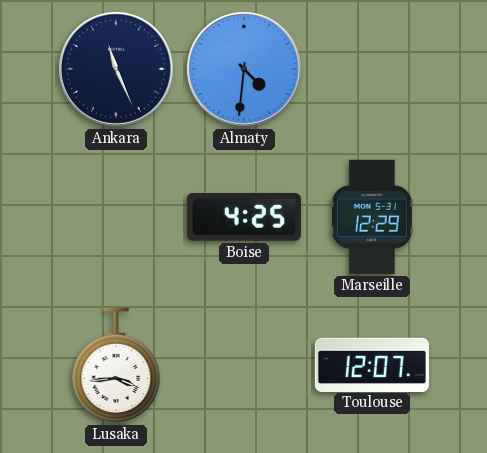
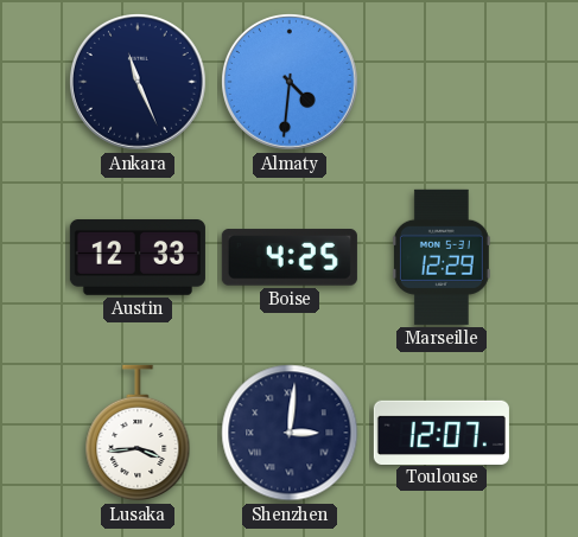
Austin: none -> 12:33
Shenzhen: none -> 3:01
